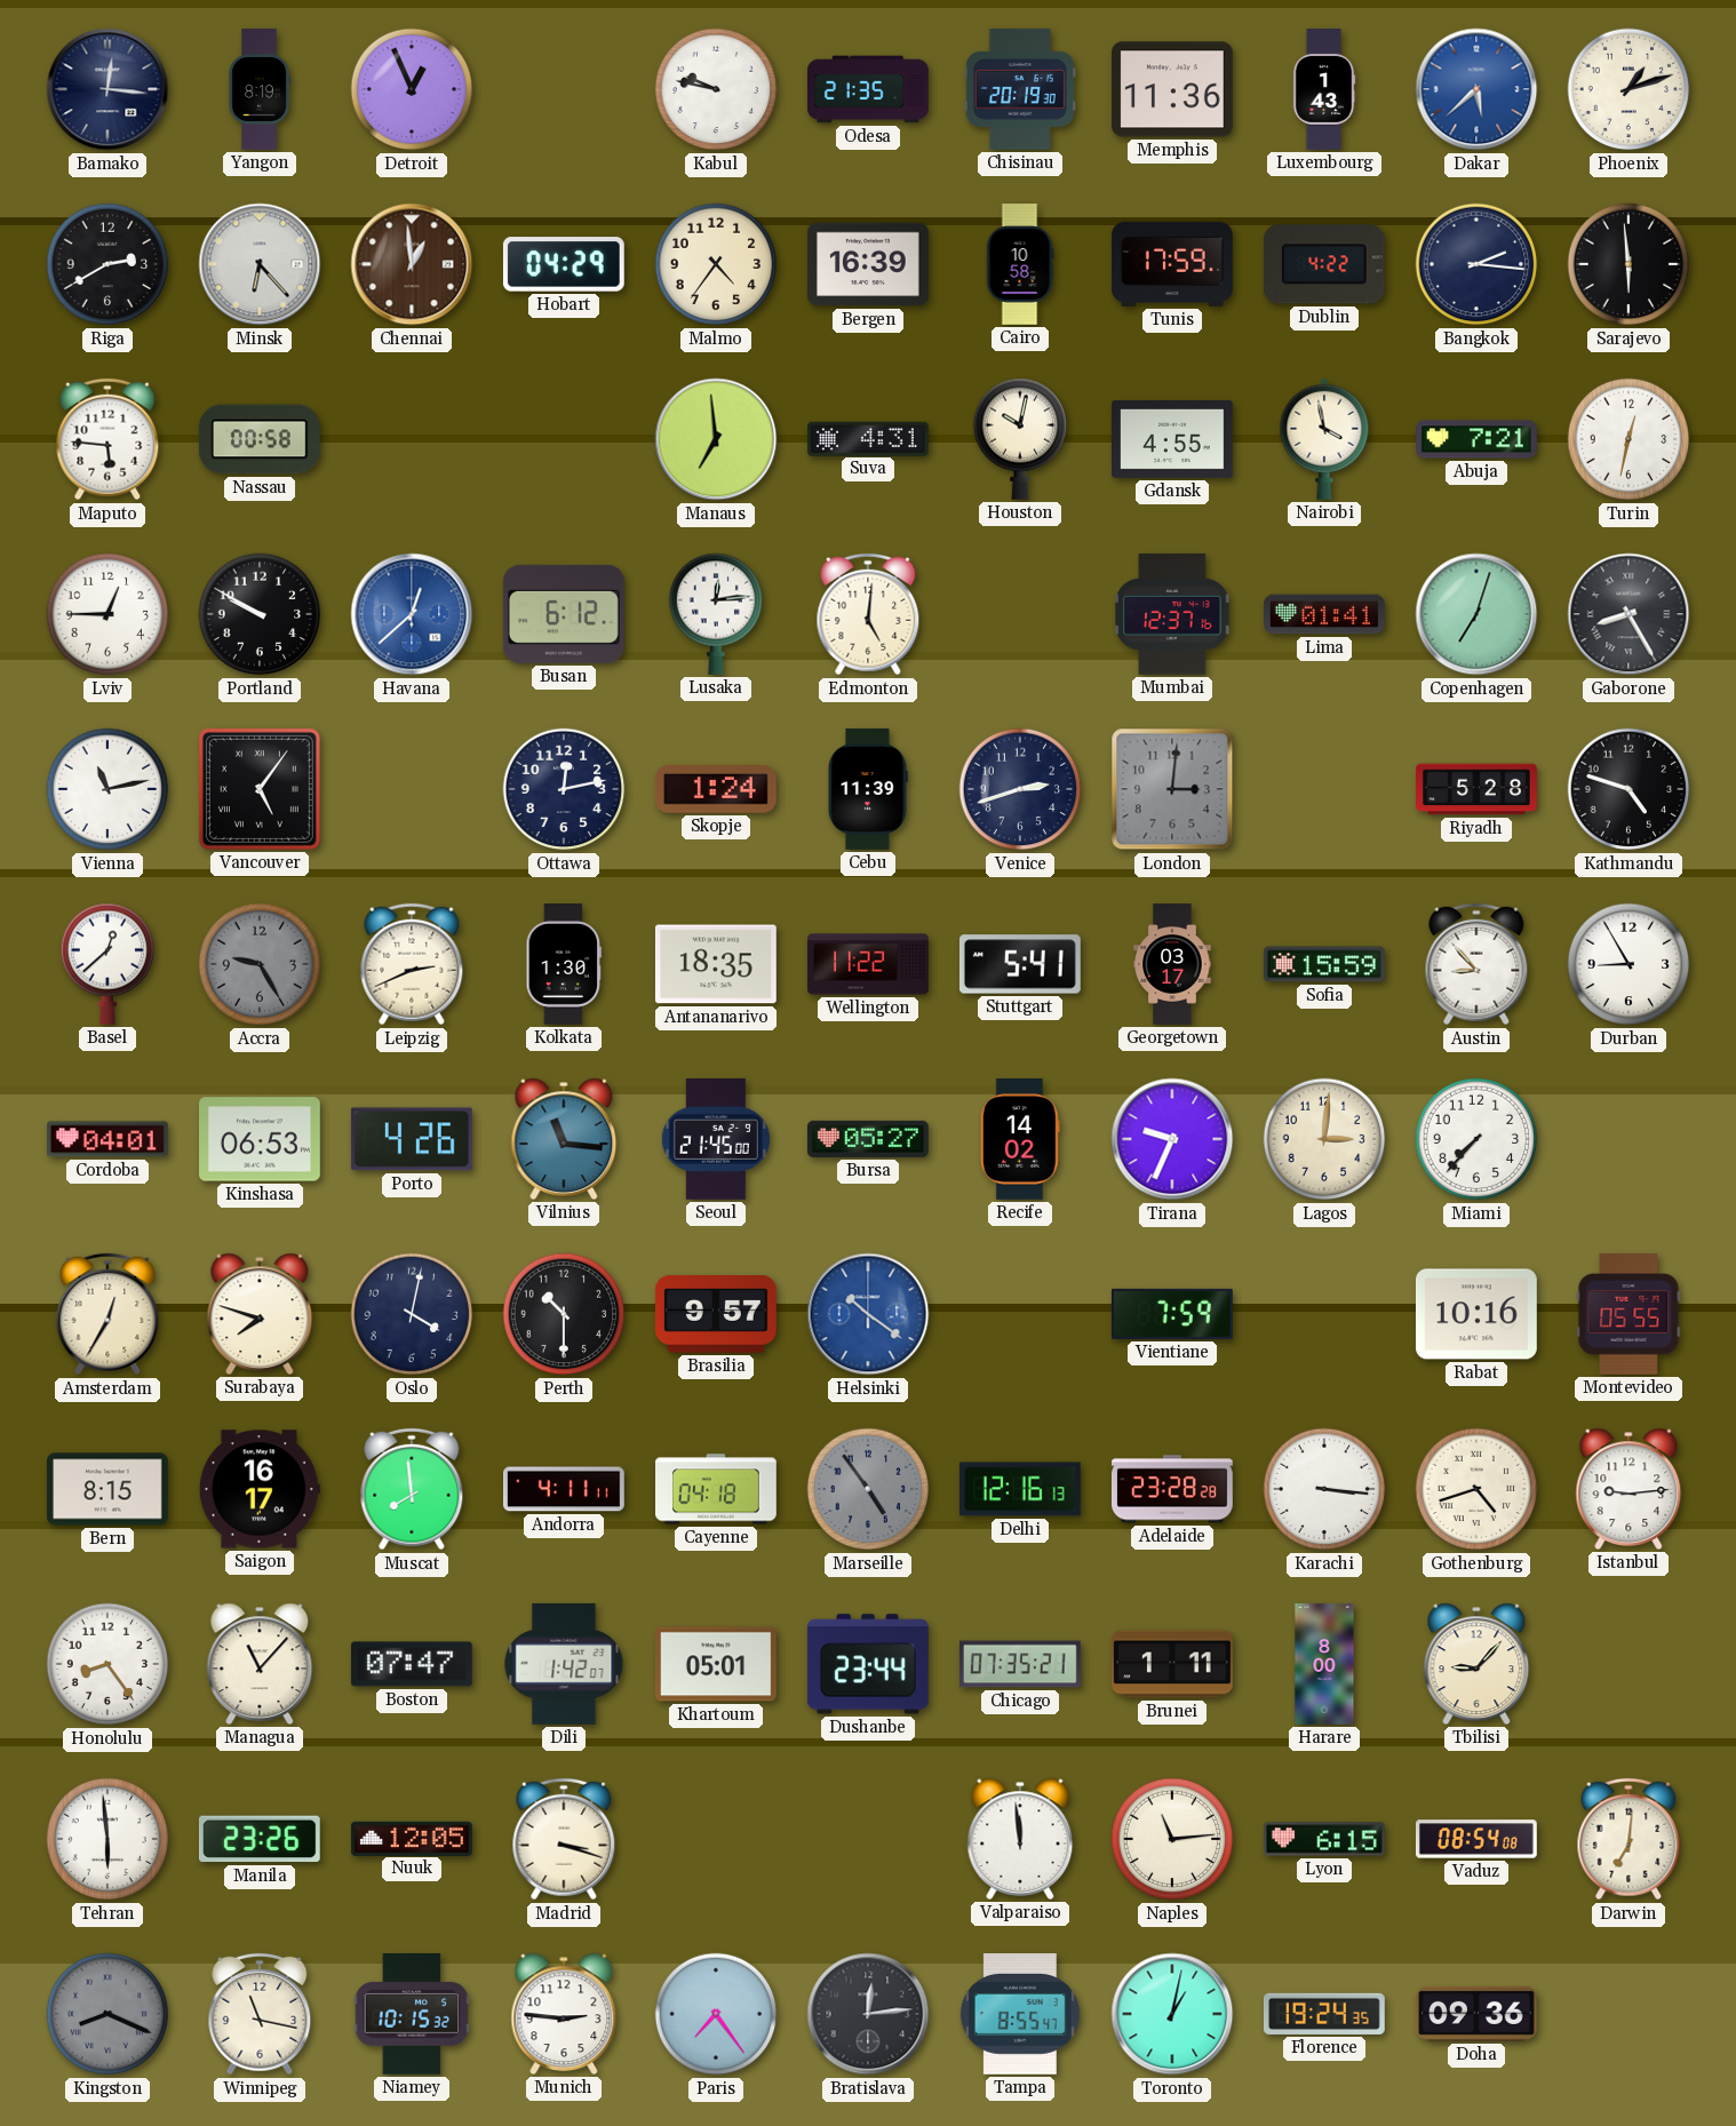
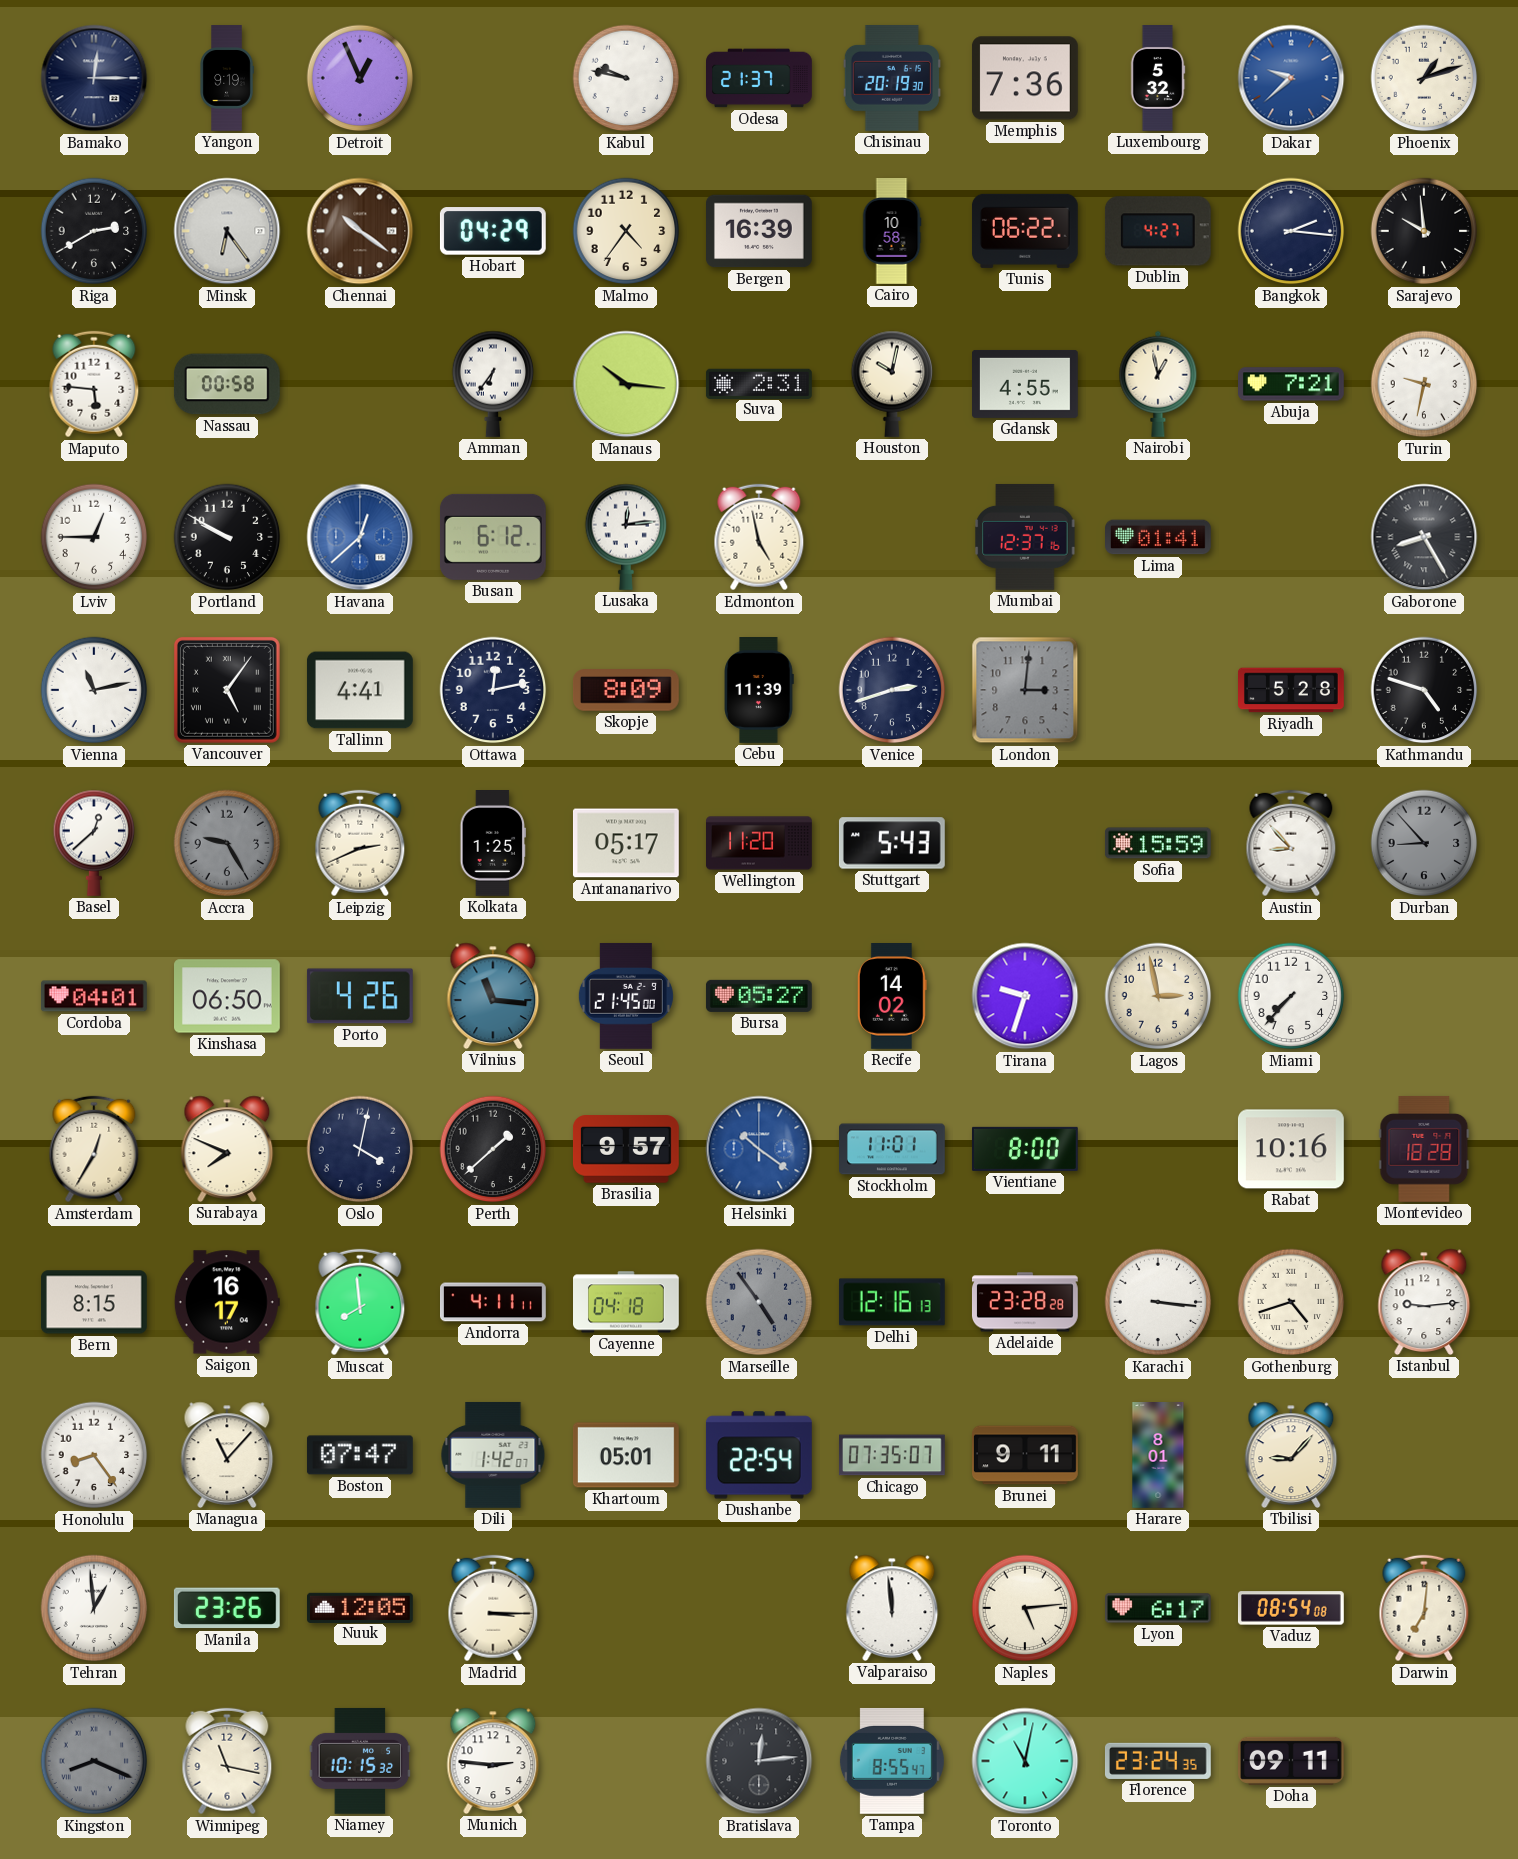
Bamako: 12:16 -> 12:15
Yangon: 8:19 -> 9:19
Odesa: 21:35 -> 21:37
Memphis: 11:36 -> 7:36
Luxembourg: 1:43 -> 5:32
Dakar: 5:38 -> 9:38
Minsk: 6:23 -> 6:24
Chennai: 12:59 -> 10:21
Tunis: 17:59 -> 06:22
Dublin: 4:22 -> 4:27
Sarajevo: 5:59 -> 9:59
Amman: none -> 6:36
Manaus: 6:59 -> 10:16
Suva: 4:31 -> 2:31
Nairobi: 3:58 -> 12:58
Turin: 12:32 -> 9:32
Edmonton: 5:01 -> 4:58
Copenhagen: 7:03 -> none
Tallinn: none -> 4:41
Skopje: 1:24 -> 8:09
Kolkata: 1:30 -> 1:25
Antananarivo: 18:35 -> 05:17
Wellington: 11:22 -> 11:20
Stuttgart: 5:41 -> 5:43
Georgetown: 03:17 -> none
Durban: 8:55 -> 8:53
Durban dial: white -> grey
Kinshasa: 06:53 -> 06:50
Tirana: 9:34 -> 9:33
Lagos: 3:01 -> 2:58
Surabaya: 7:48 -> 7:49
Perth: 10:30 -> 1:38
Stockholm: none -> 11:01
Vientiane: 7:59 -> 8:00
Montevideo: 05:55 -> 18:28
Dushanbe: 23:44 -> 22:54
Chicago: 07:35:21 -> 07:35:07
Brunei: 1:11 -> 9:11
Harare: 8:00 -> 8:01
Tehran: 5:59 -> 12:59
Madrid: 3:18 -> 3:15
Naples: 11:14 -> 5:14
Lyon: 6:15 -> 6:17
Paris: 7:24 -> none
Toronto: 1:02 -> 11:02
Florence: 19:24 -> 23:24
Doha: 09:36 -> 09:11
